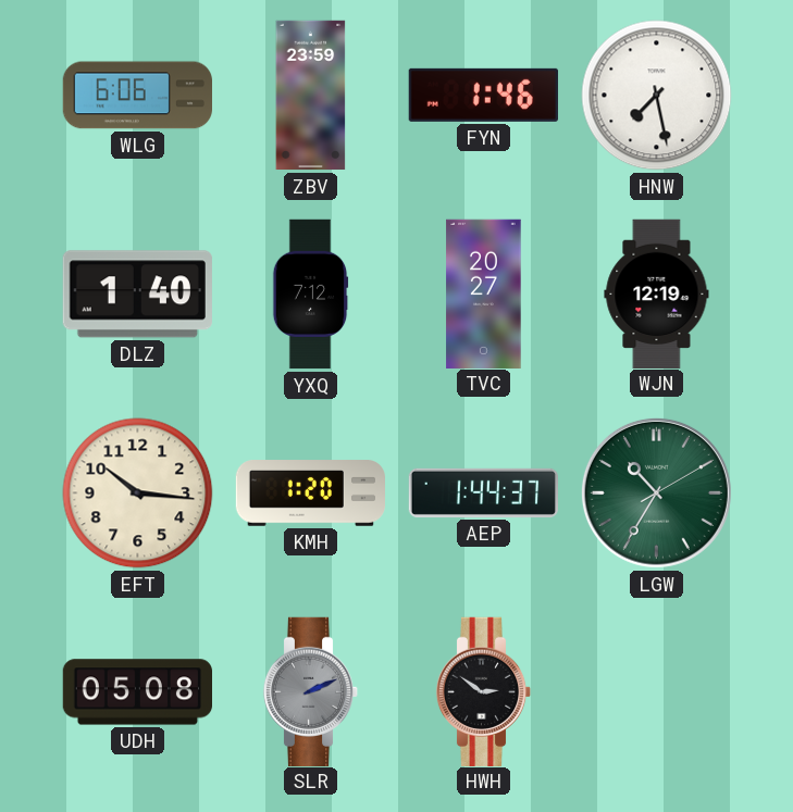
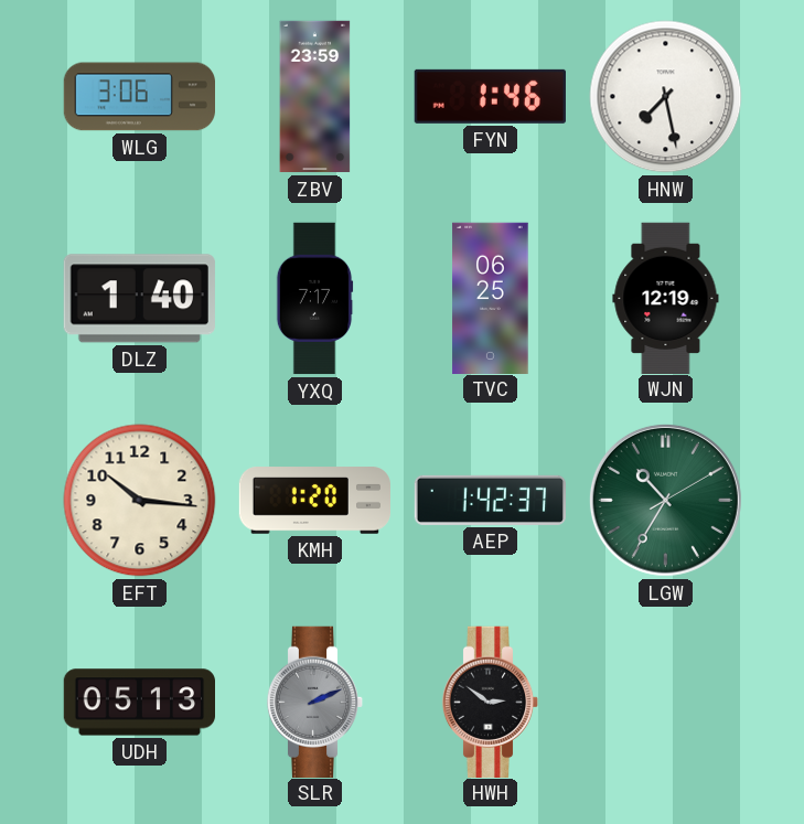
WLG: 6:06 -> 3:06
YXQ: 7:12 -> 7:17
TVC: 20:27 -> 06:25
AEP: 1:44 -> 1:42
UDH: 05:08 -> 05:13
